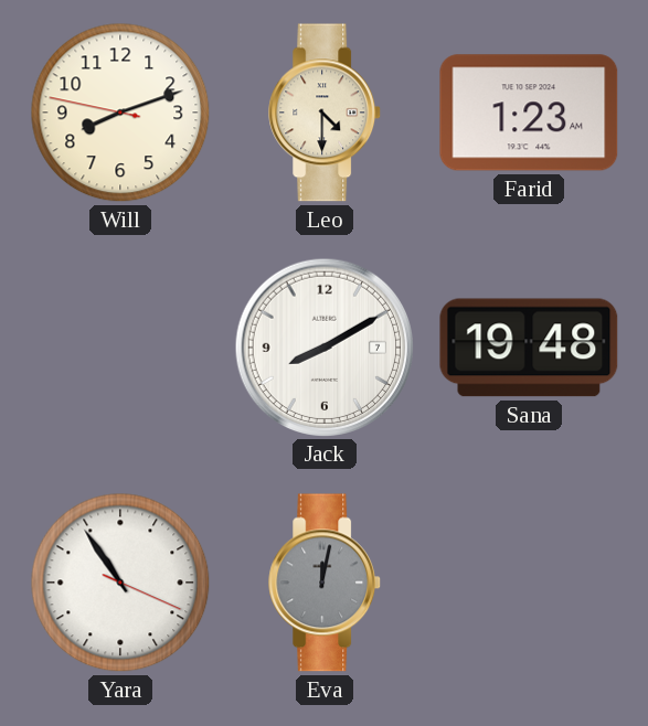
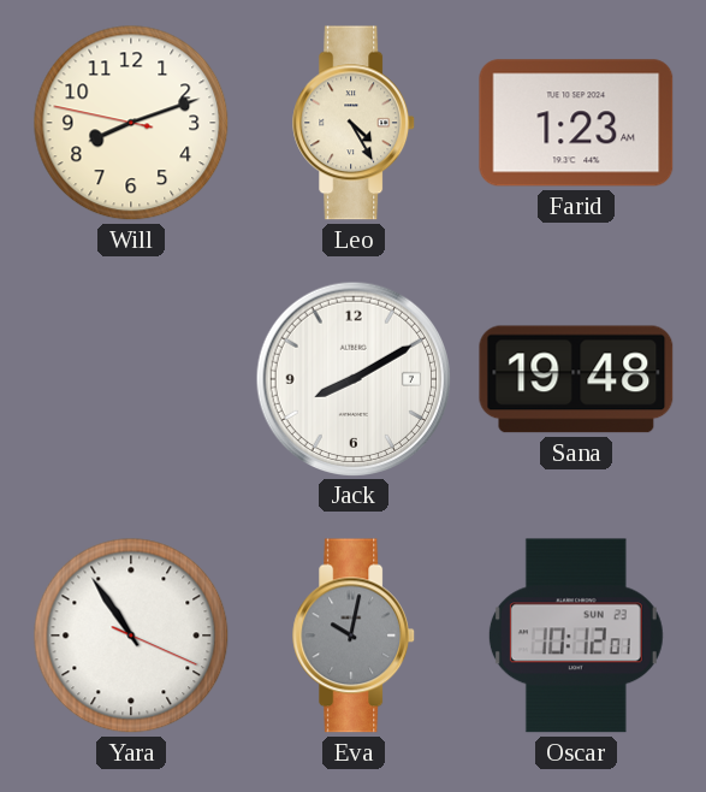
Leo: 4:30 -> 4:25
Eva: 12:02 -> 10:02
Oscar: none -> 10:12
